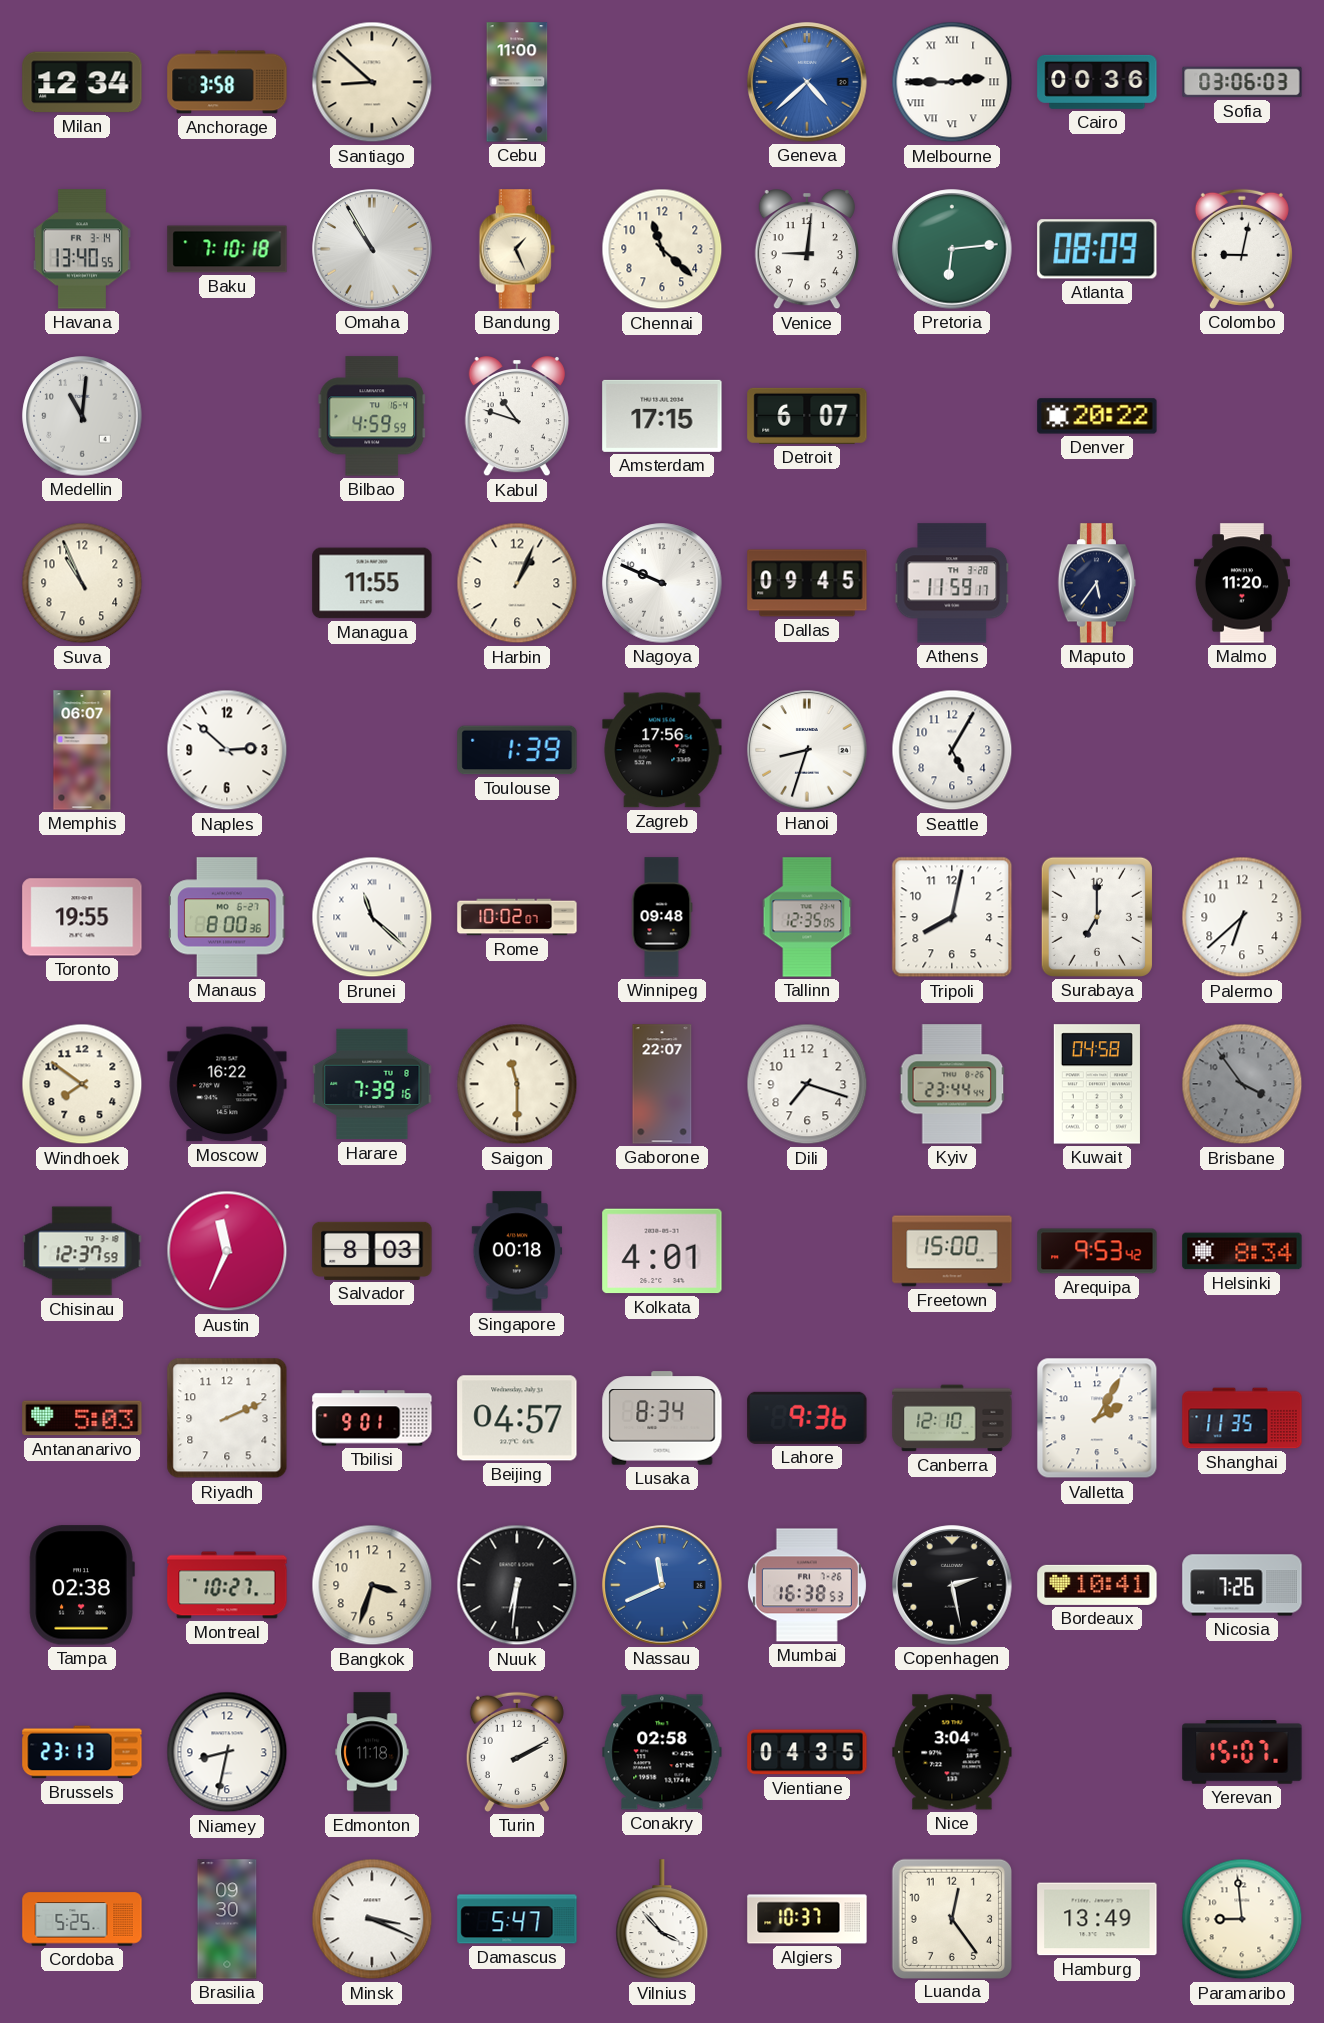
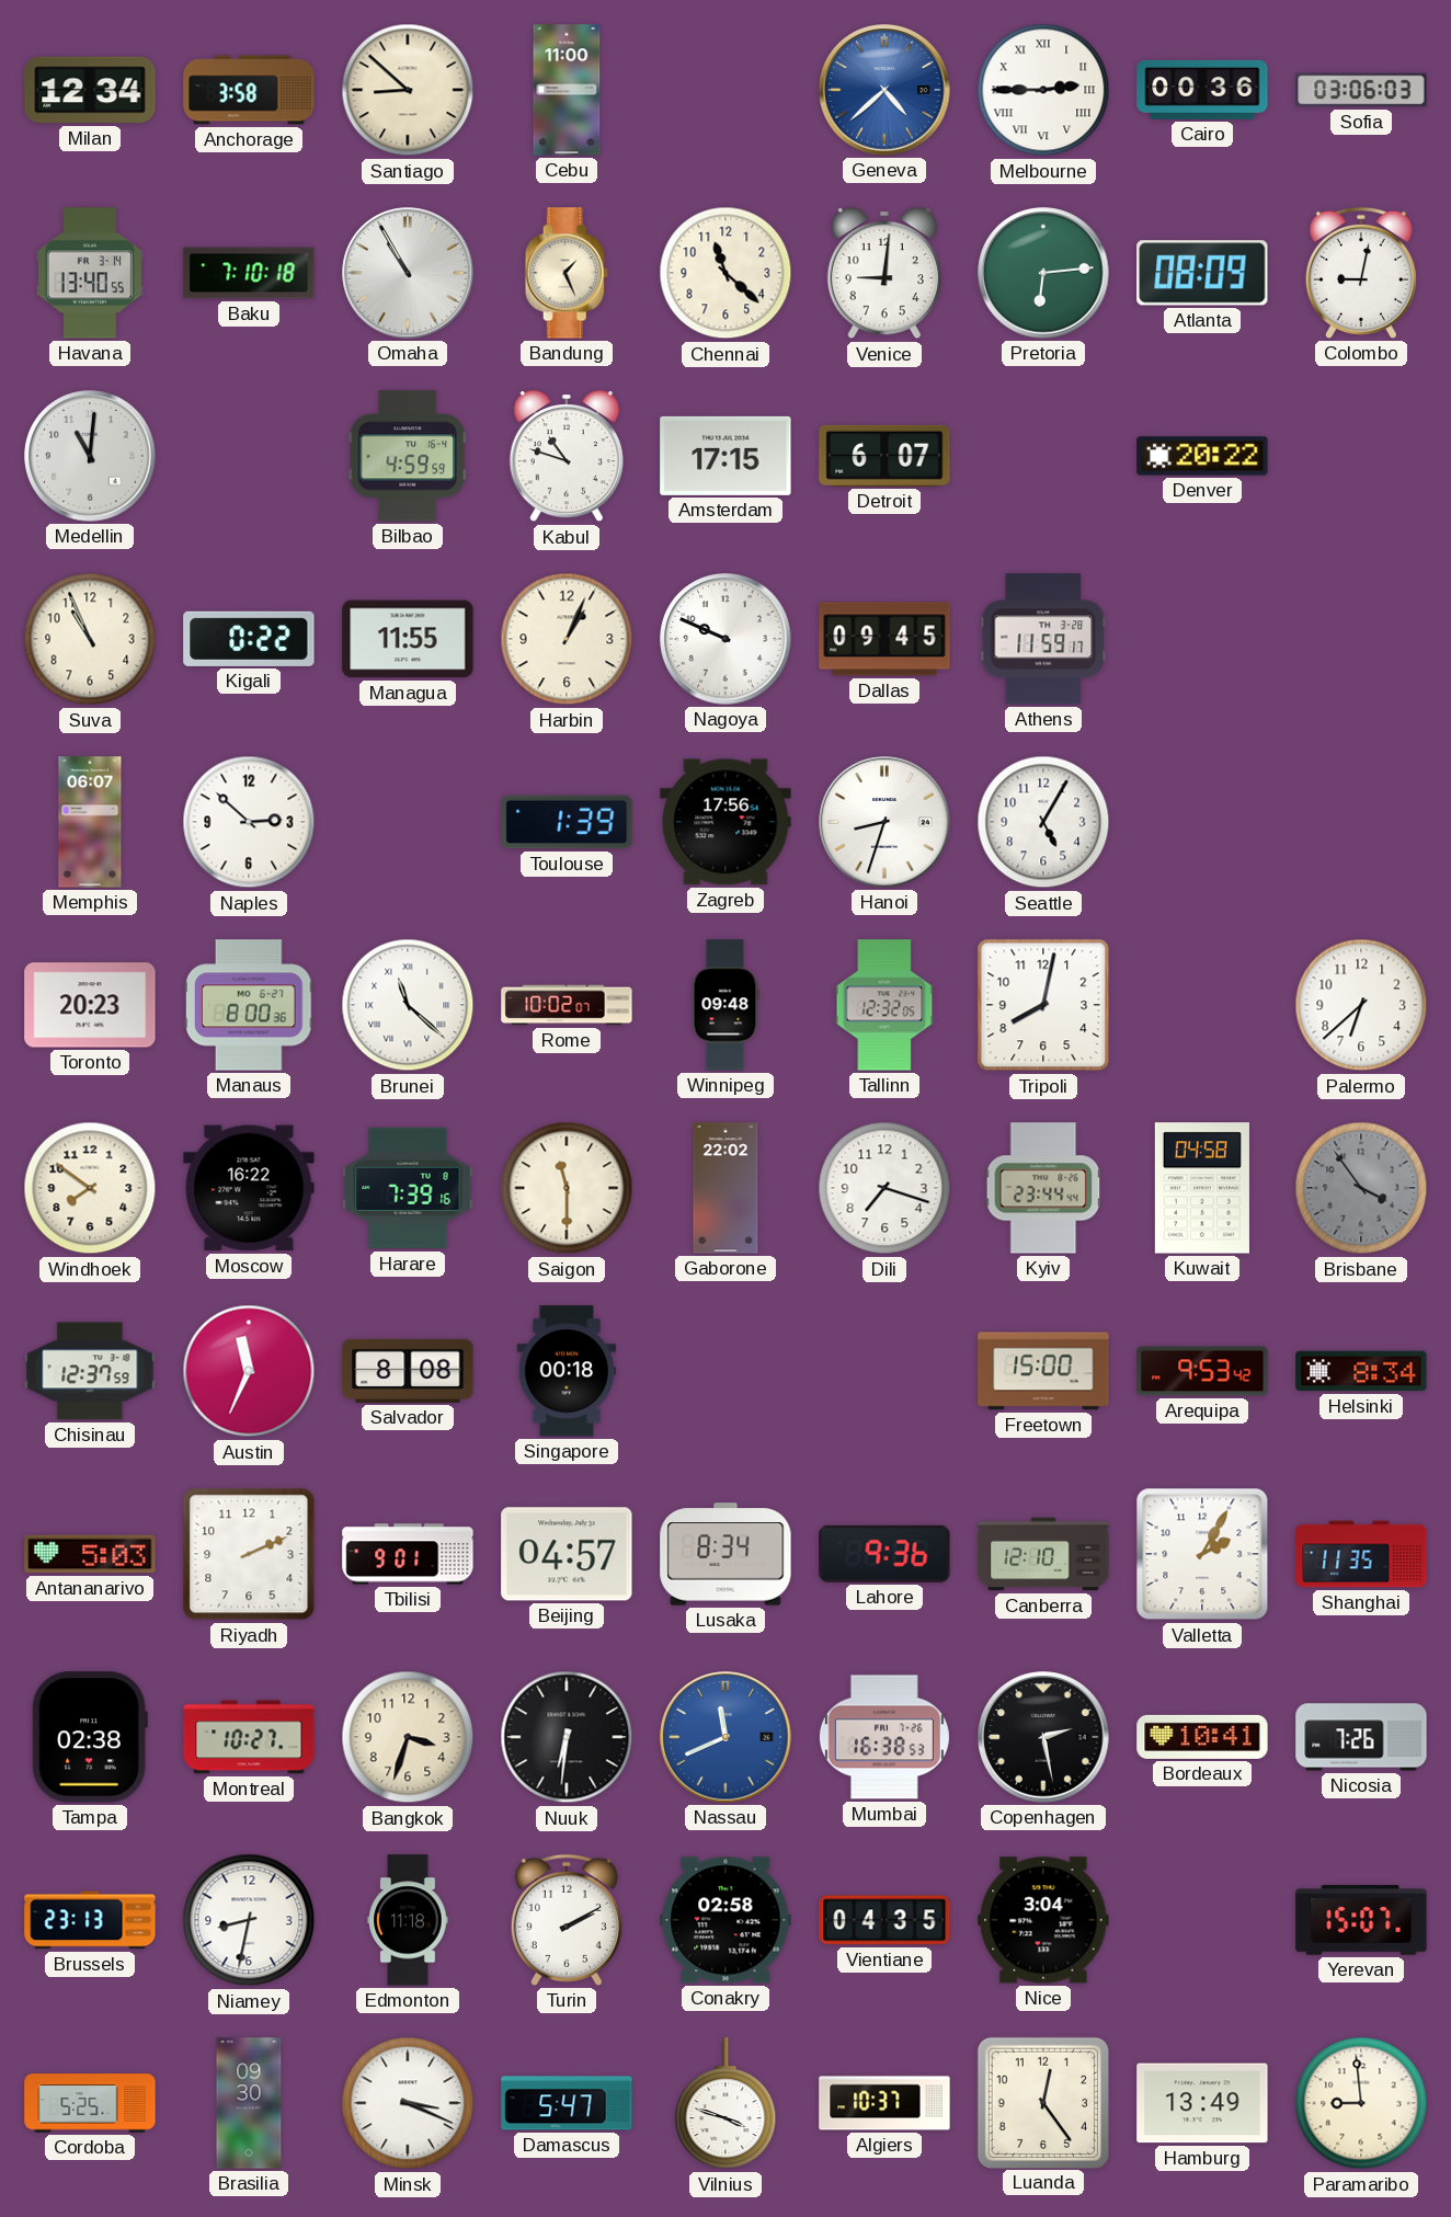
Kigali: none -> 0:22
Maputo: 5:36 -> none
Malmo: 11:20 -> none
Toronto: 19:55 -> 20:23
Tallinn: 12:35 -> 12:32
Surabaya: 7:00 -> none
Gaborone: 22:07 -> 22:02
Salvador: 8:03 -> 8:08
Kolkata: 4:01 -> none
Vilnius: 3:53 -> 3:48
